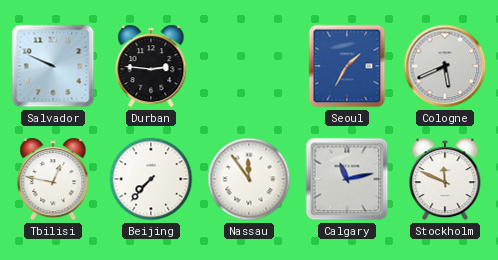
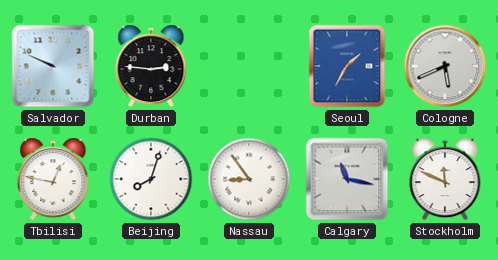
Beijing: 7:37 -> 8:03
Nassau: 11:54 -> 8:54
Calgary: 11:13 -> 11:17
